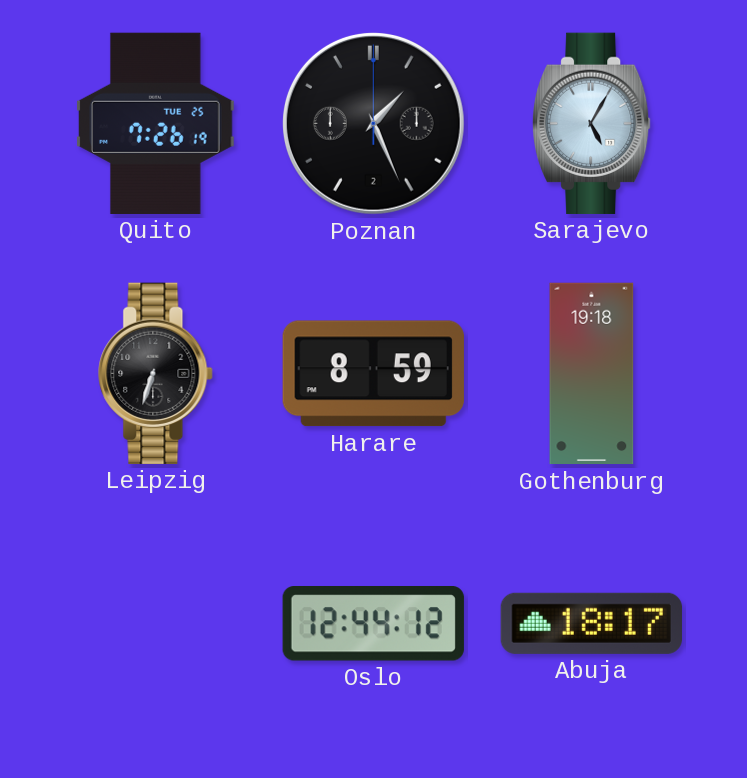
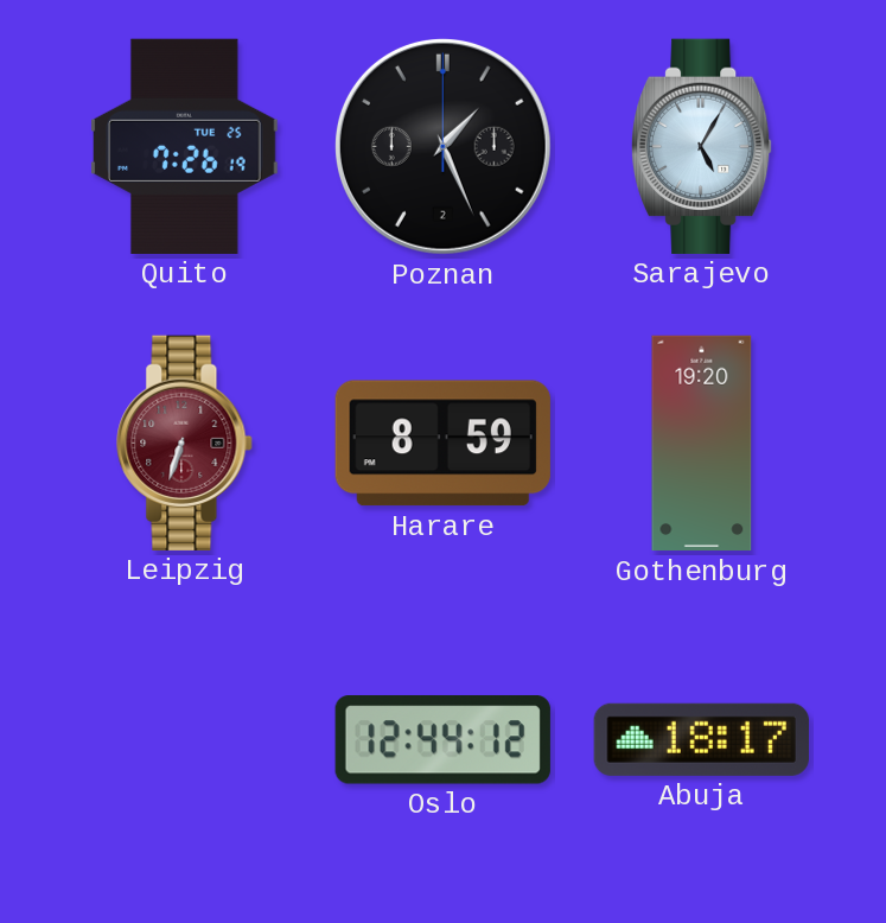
Leipzig dial: black -> burgundy
Gothenburg: 19:18 -> 19:20
